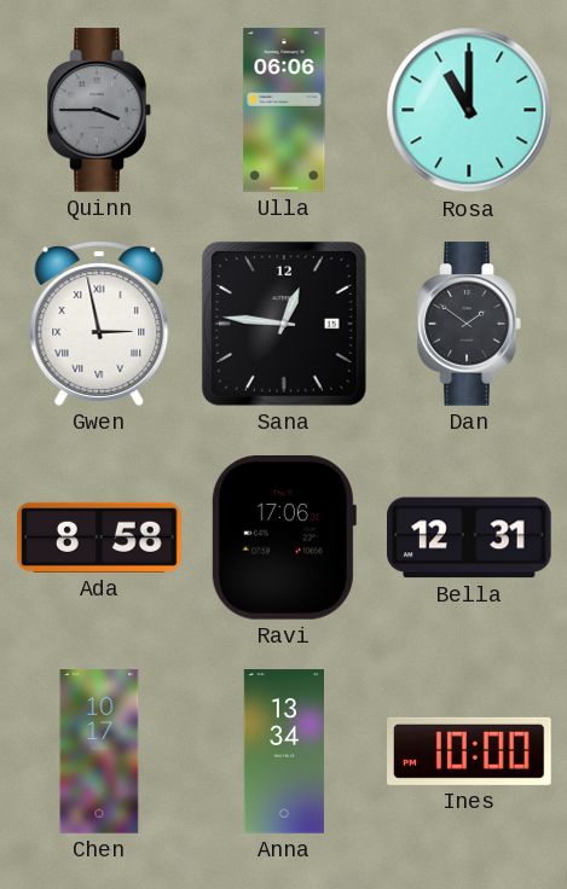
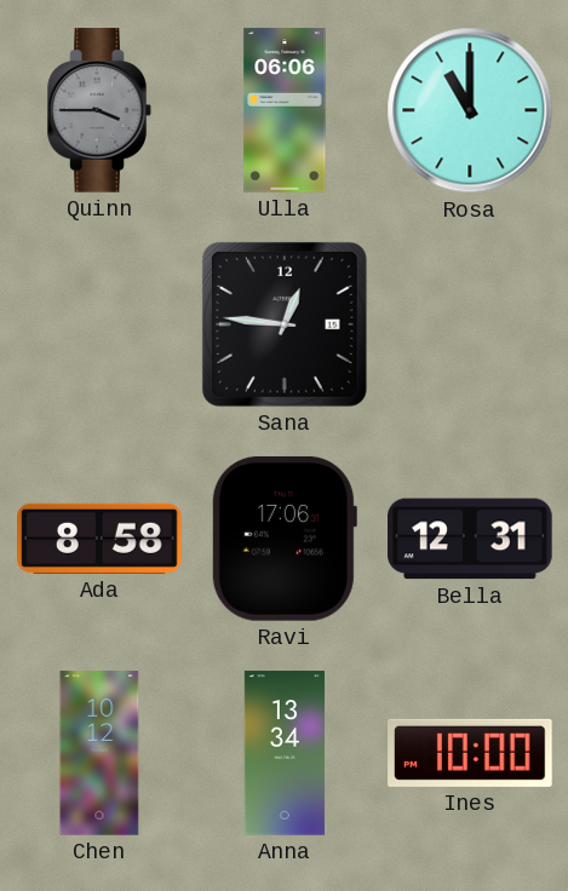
Gwen: 2:58 -> none
Dan: 1:51 -> none
Chen: 10:17 -> 10:12
